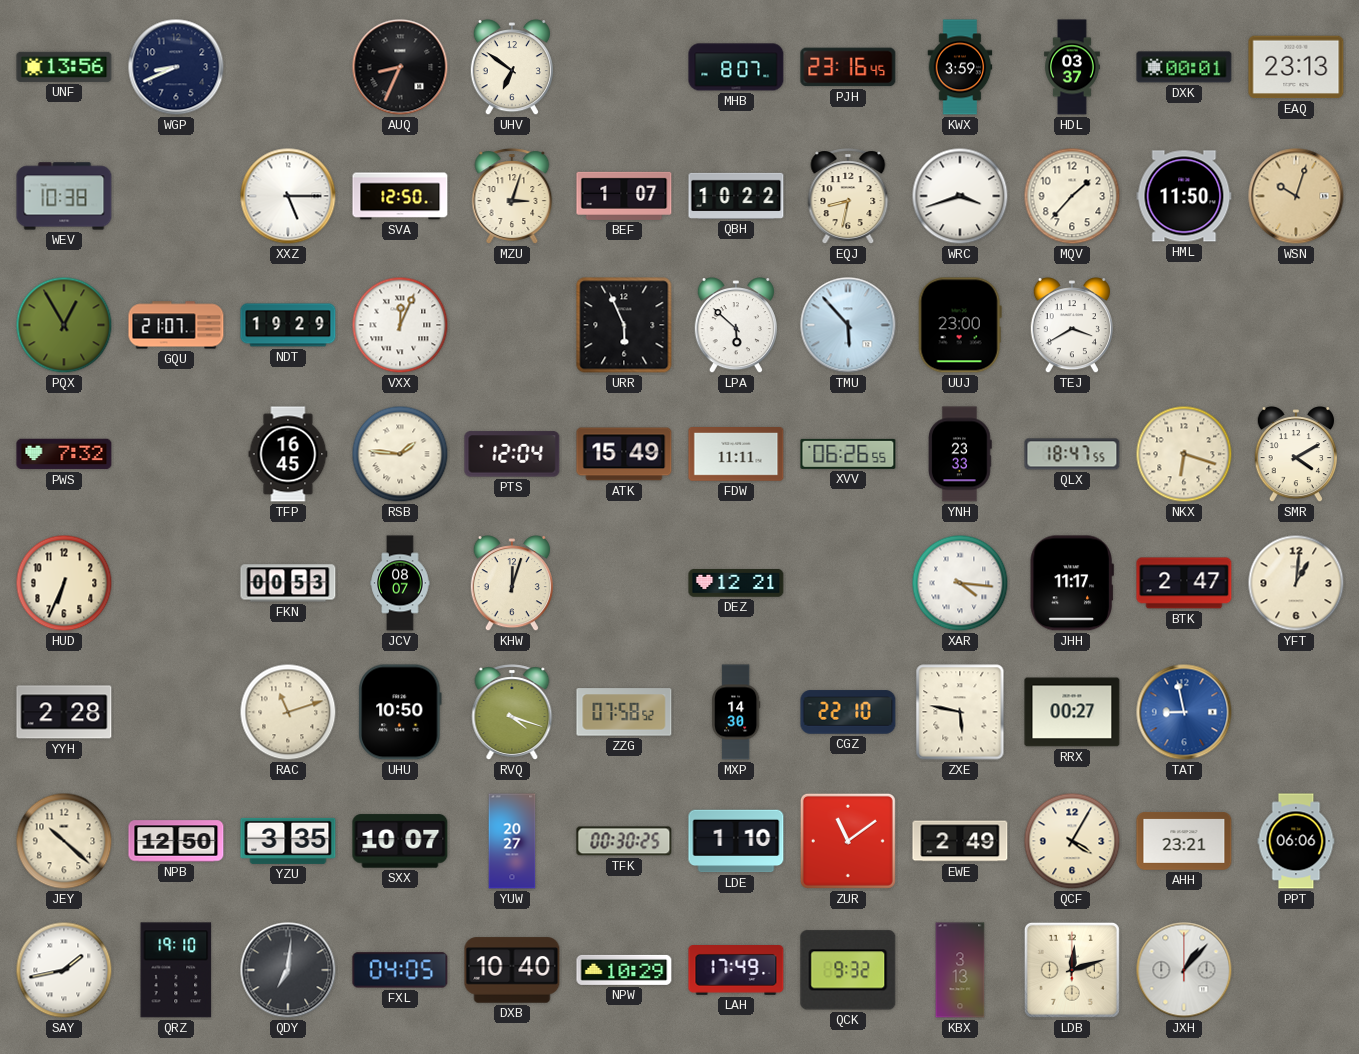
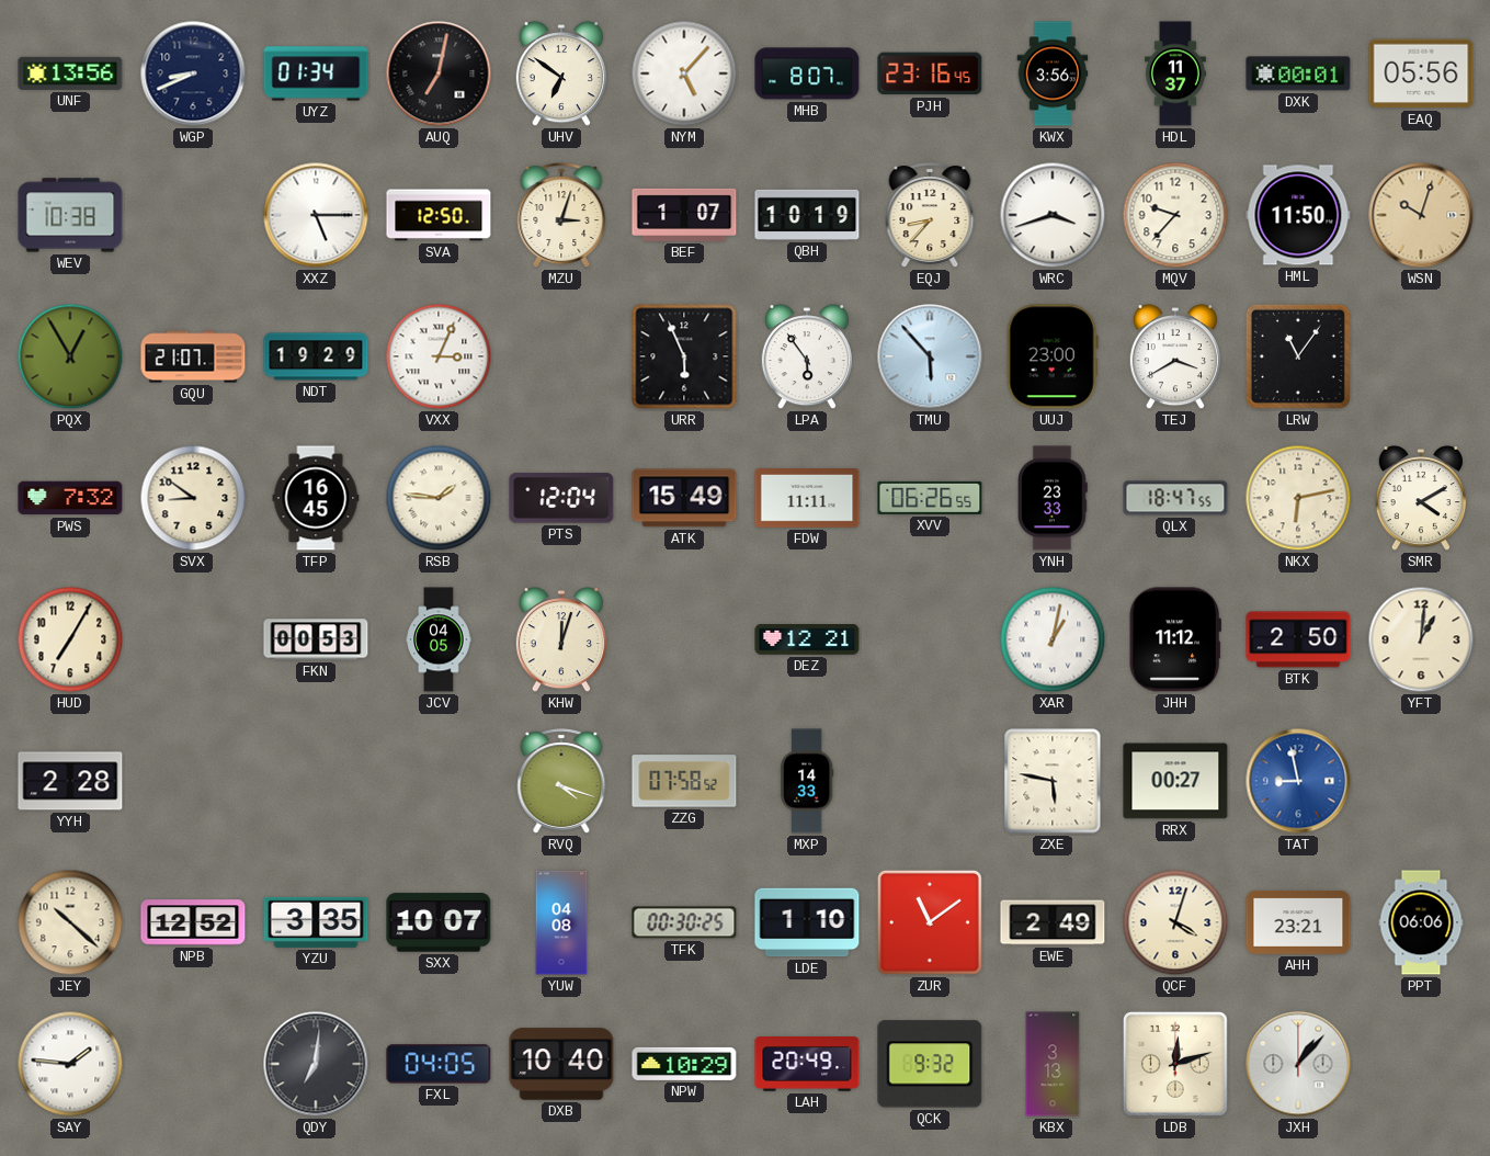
UYZ: none -> 01:34
AUQ: 8:34 -> 7:02
NYM: none -> 5:07
KWX: 3:59 -> 3:56
HDL: 03:37 -> 11:37
EAQ: 23:13 -> 05:56
QBH: 10:22 -> 10:19
EQJ: 8:32 -> 8:37
MQV: 1:37 -> 9:37
VXX: 12:04 -> 3:04
LPA: 5:52 -> 5:54
LRW: none -> 11:06
SVX: none -> 8:51
NKX: 6:18 -> 6:13
HUD: 6:34 -> 7:05
JCV: 08:07 -> 04:05
XAR: 4:16 -> 1:02
JHH: 11:17 -> 11:12
BTK: 2:47 -> 2:50
RAC: 11:12 -> none
UHU: 10:50 -> none
MXP: 14:30 -> 14:33
CGZ: 22:10 -> none
NPB: 12:50 -> 12:52
YUW: 20:27 -> 04:08
QCF: 4:05 -> 4:03
SAY: 1:43 -> 1:46
QRZ: 19:10 -> none
LAH: 17:49 -> 20:49
